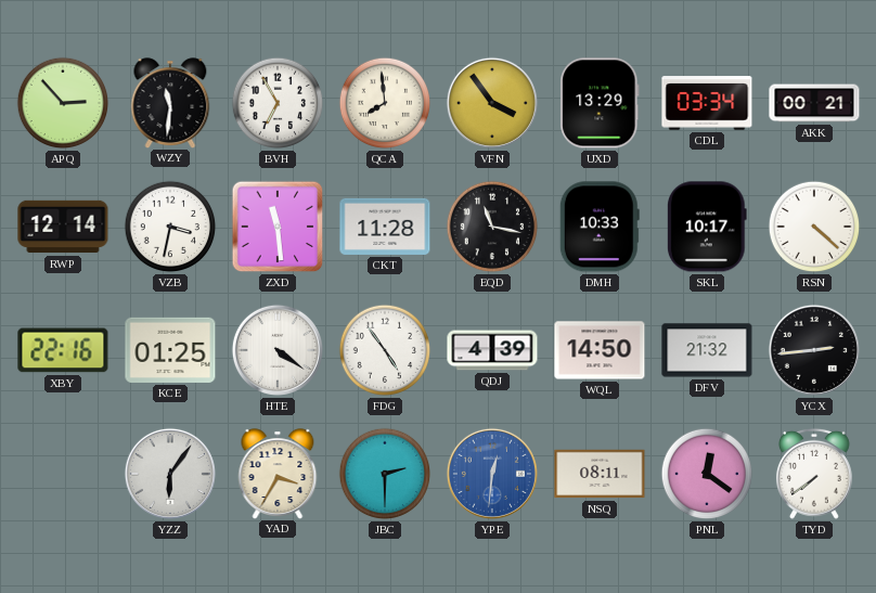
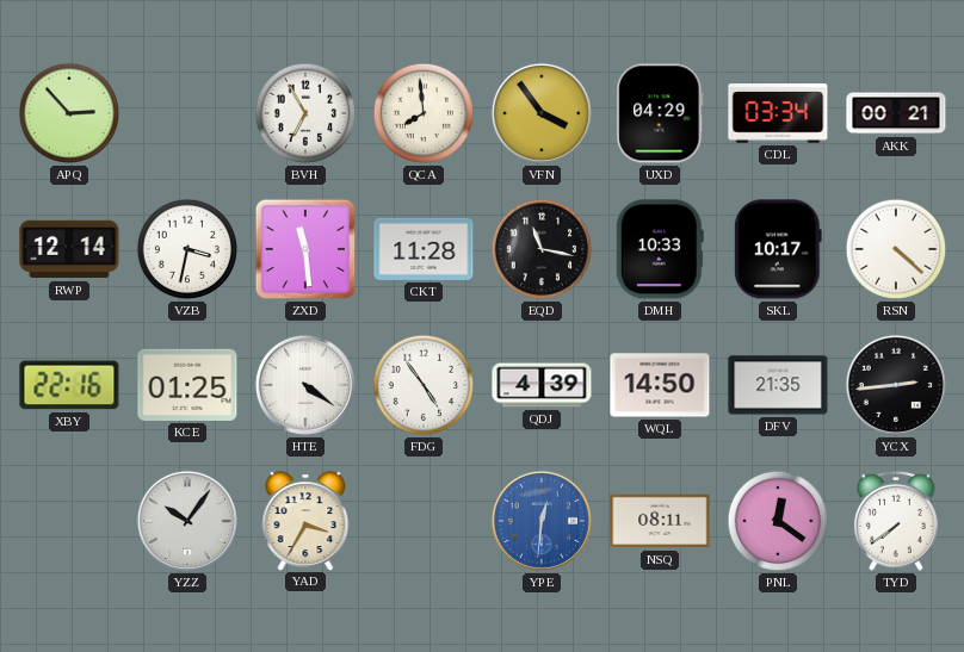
WZY: 11:31 -> none
UXD: 13:29 -> 04:29
DFV: 21:32 -> 21:35
YZZ: 6:06 -> 10:06
JBC: 2:30 -> none
